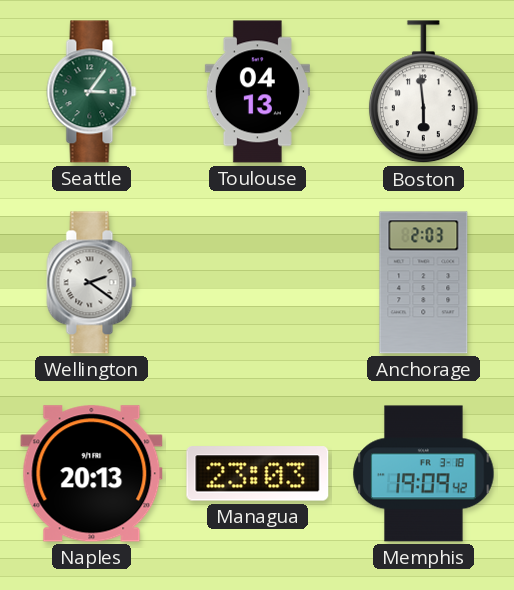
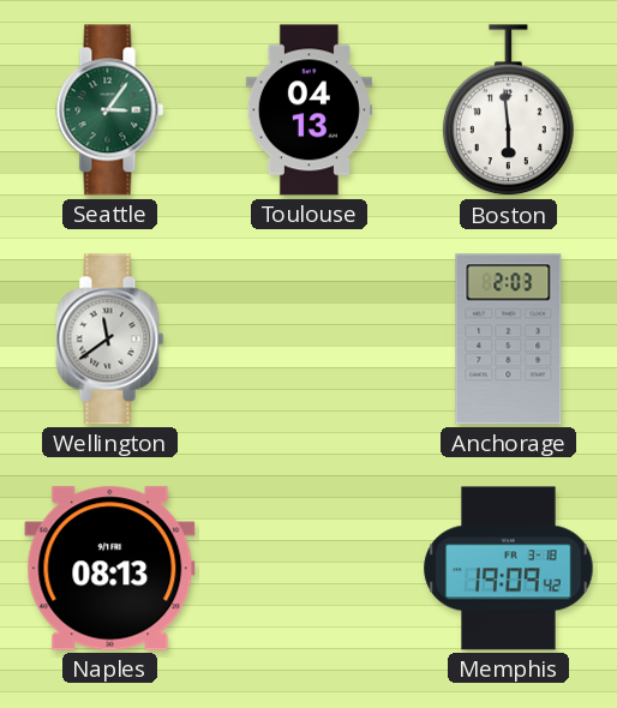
Wellington: 2:21 -> 11:39
Naples: 20:13 -> 08:13
Managua: 23:03 -> none
